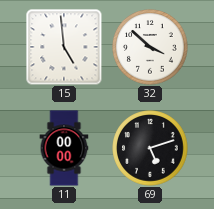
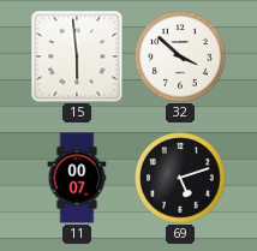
15: 4:59 -> 5:59
11: 00:00 -> 00:07
